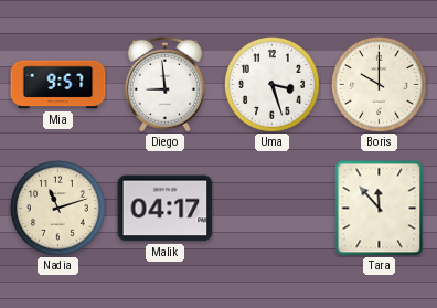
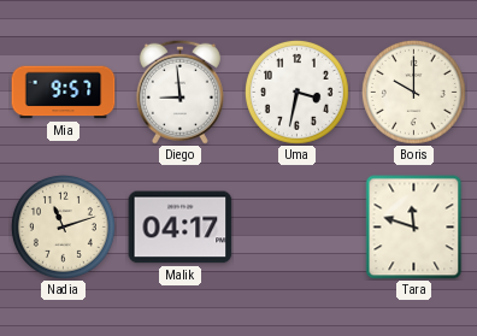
Uma: 3:27 -> 3:32
Tara: 11:53 -> 11:48
